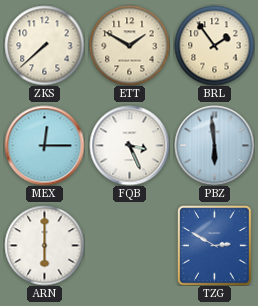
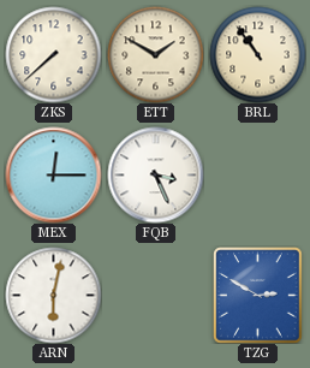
BRL: 1:54 -> 10:54
PBZ: 5:59 -> none
ARN: 6:00 -> 6:02
